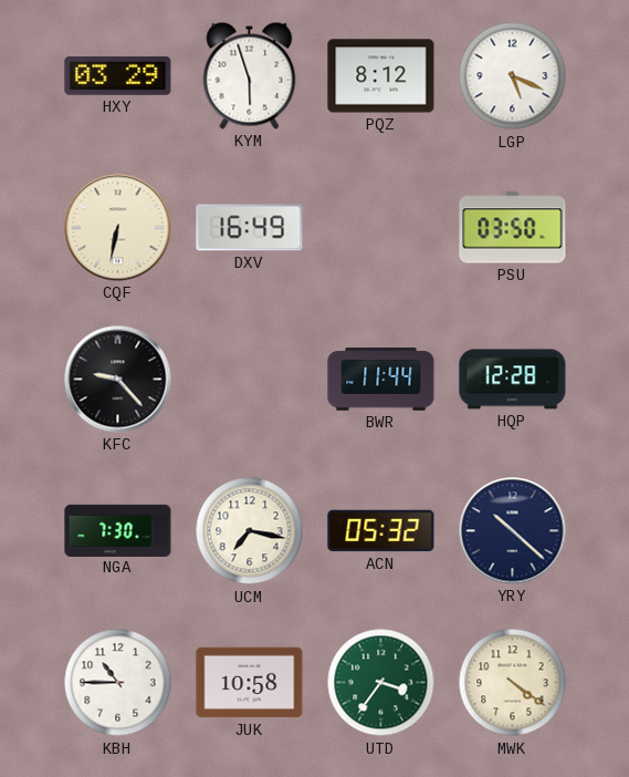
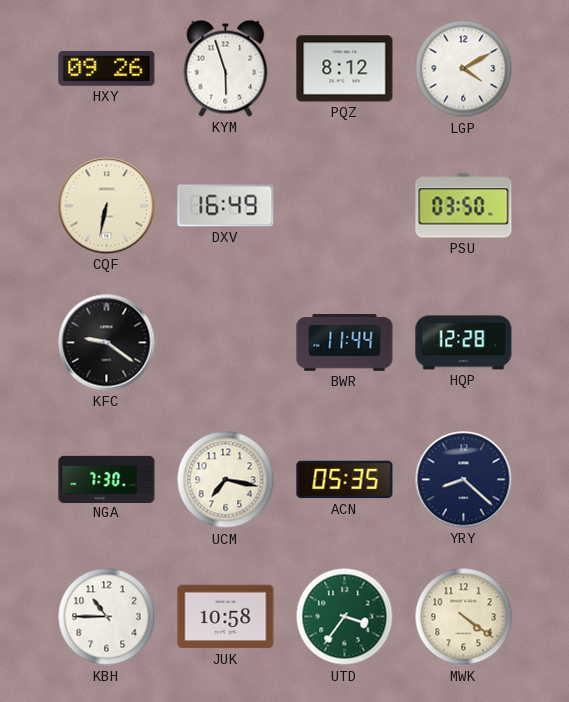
HXY: 03:29 -> 09:26
LGP: 5:19 -> 4:10
KFC: 9:23 -> 9:21
ACN: 05:32 -> 05:35
YRY: 10:22 -> 8:22
